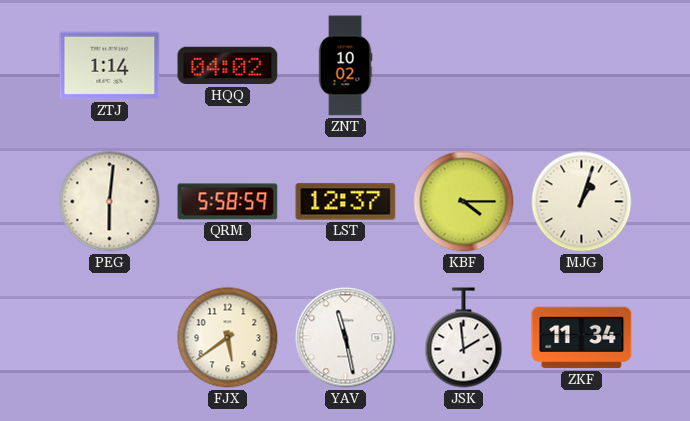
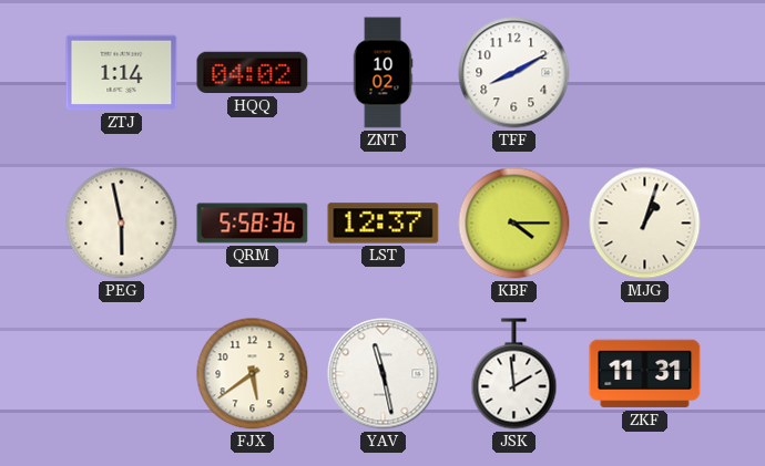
TFF: none -> 8:10
PEG: 6:01 -> 5:58
QRM: 5:58:59 -> 5:58:36
ZKF: 11:34 -> 11:31
